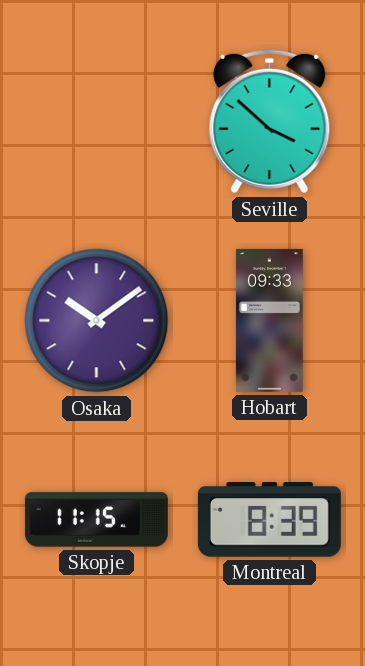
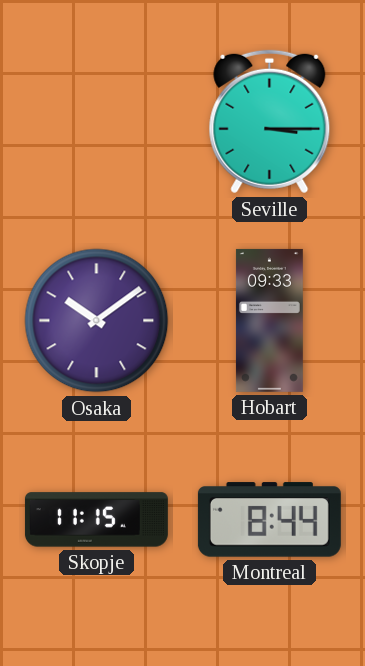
Seville: 3:52 -> 3:15
Montreal: 8:39 -> 8:44
